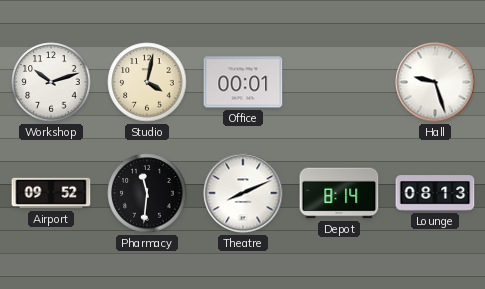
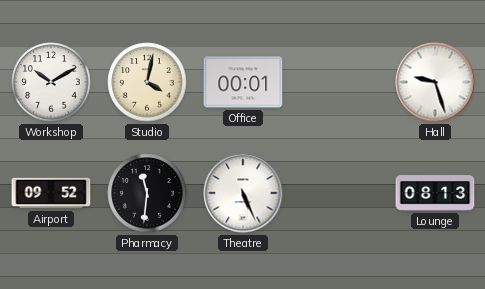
Workshop: 10:12 -> 10:10
Theatre: 8:11 -> 5:26
Depot: 8:14 -> none
